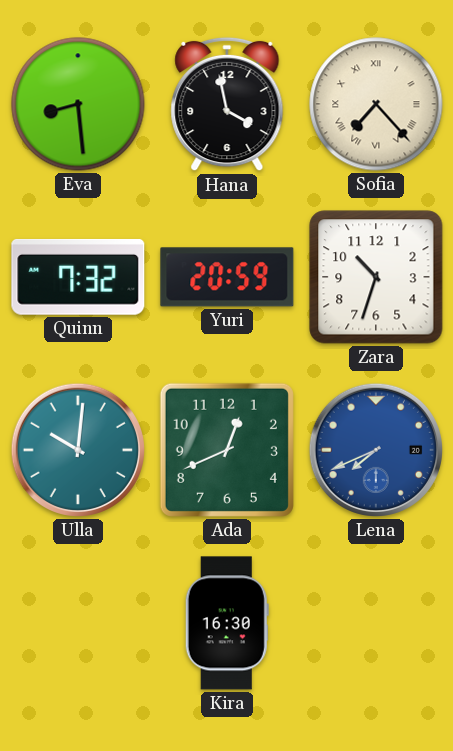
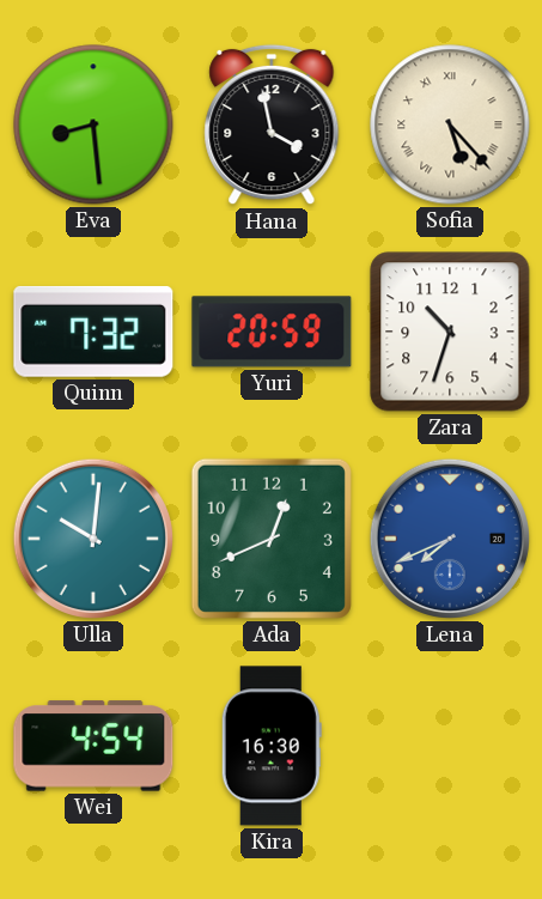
Sofia: 7:23 -> 5:23
Wei: none -> 4:54
